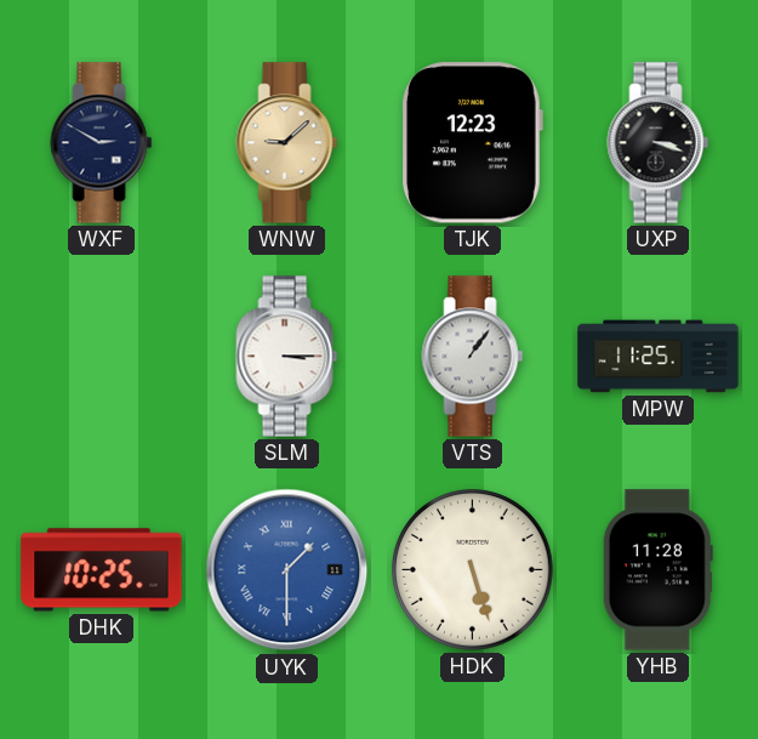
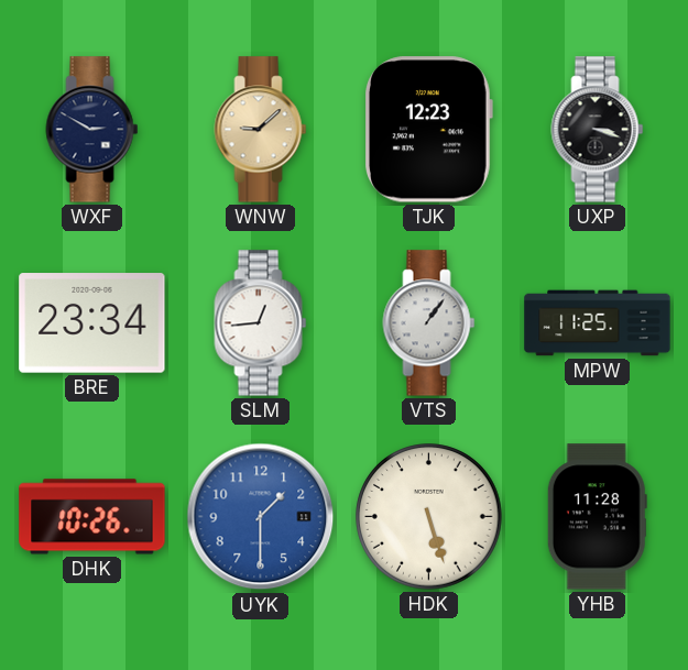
BRE: none -> 23:34
SLM: 3:15 -> 12:44
DHK: 10:25 -> 10:26
UYK numerals: Roman -> Arabic
